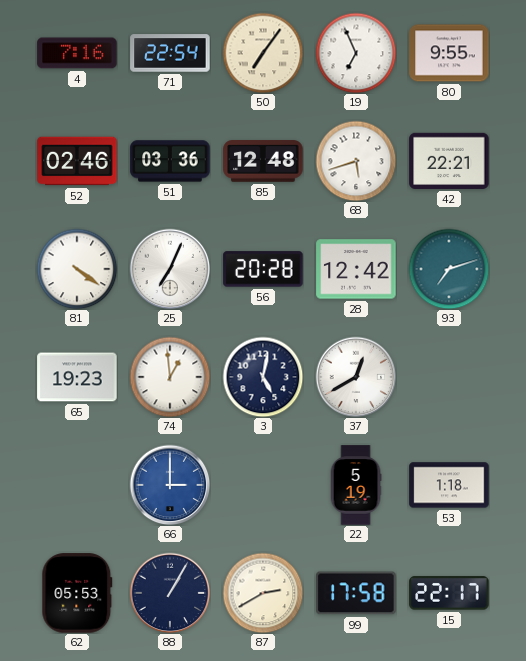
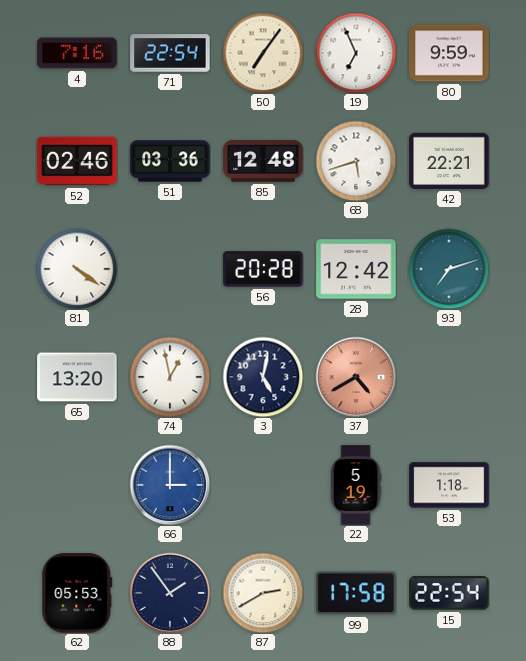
80: 9:55 -> 9:59
25: 7:04 -> none
65: 19:23 -> 13:20
74: 12:59 -> 12:58
37: 12:40 -> 4:40
37 dial: white -> salmon
88: 1:05 -> 1:54
15: 22:17 -> 22:54
